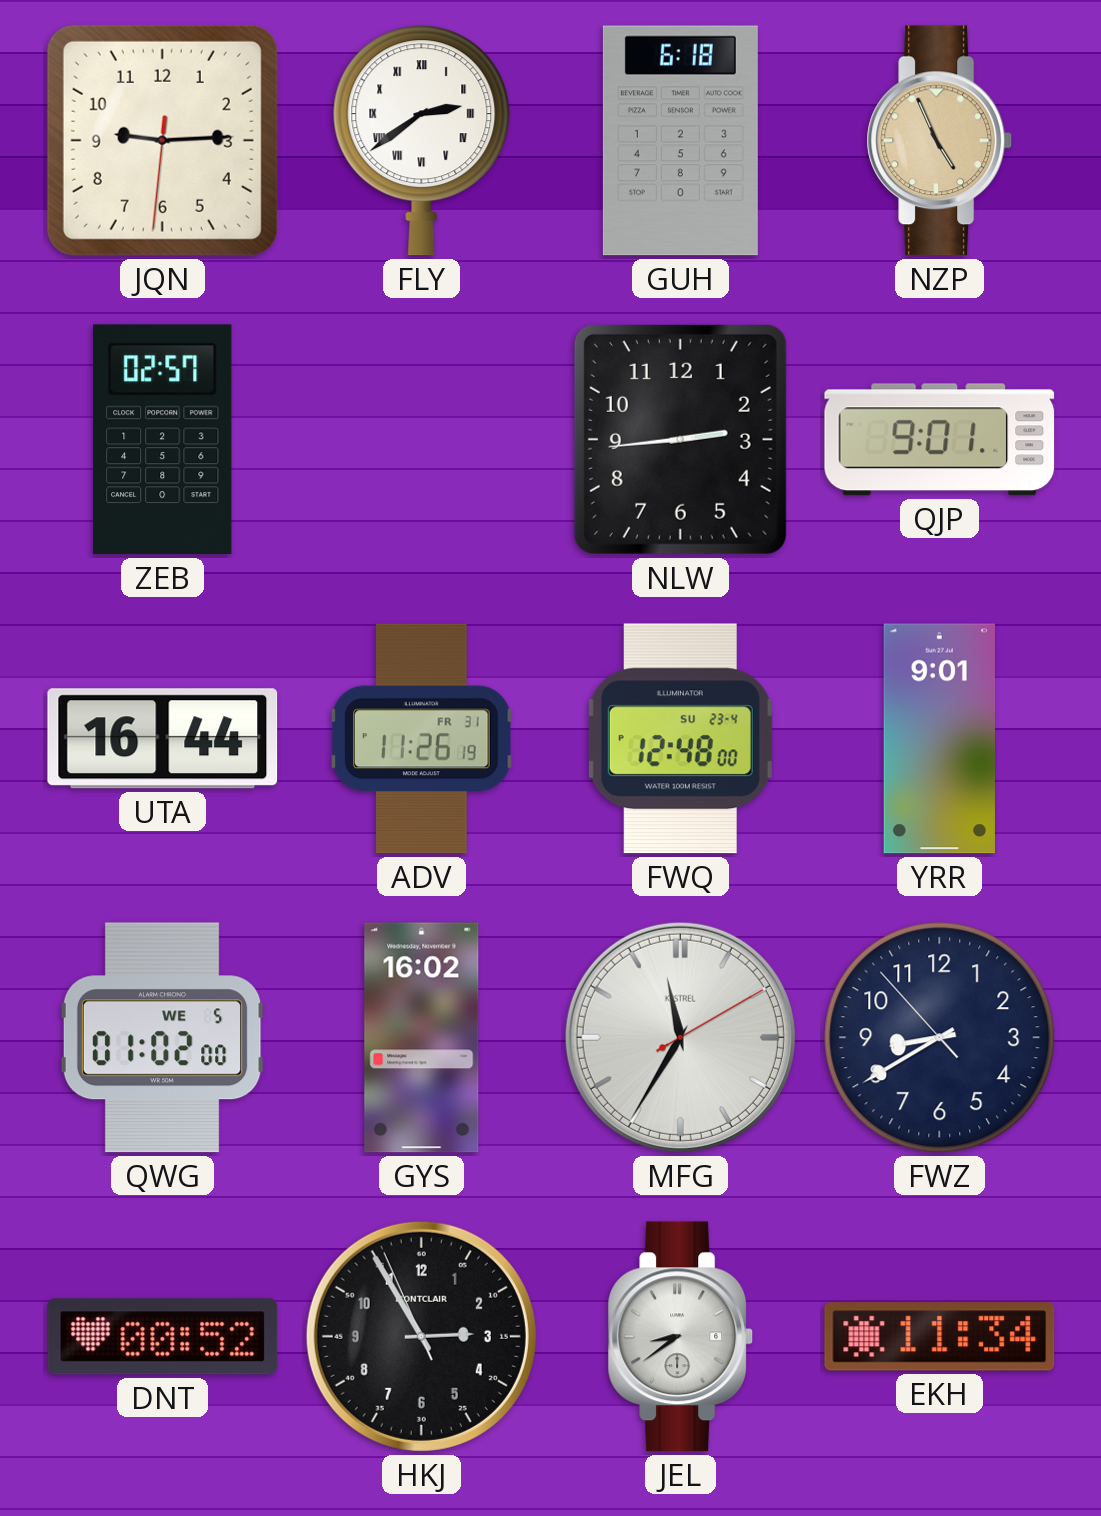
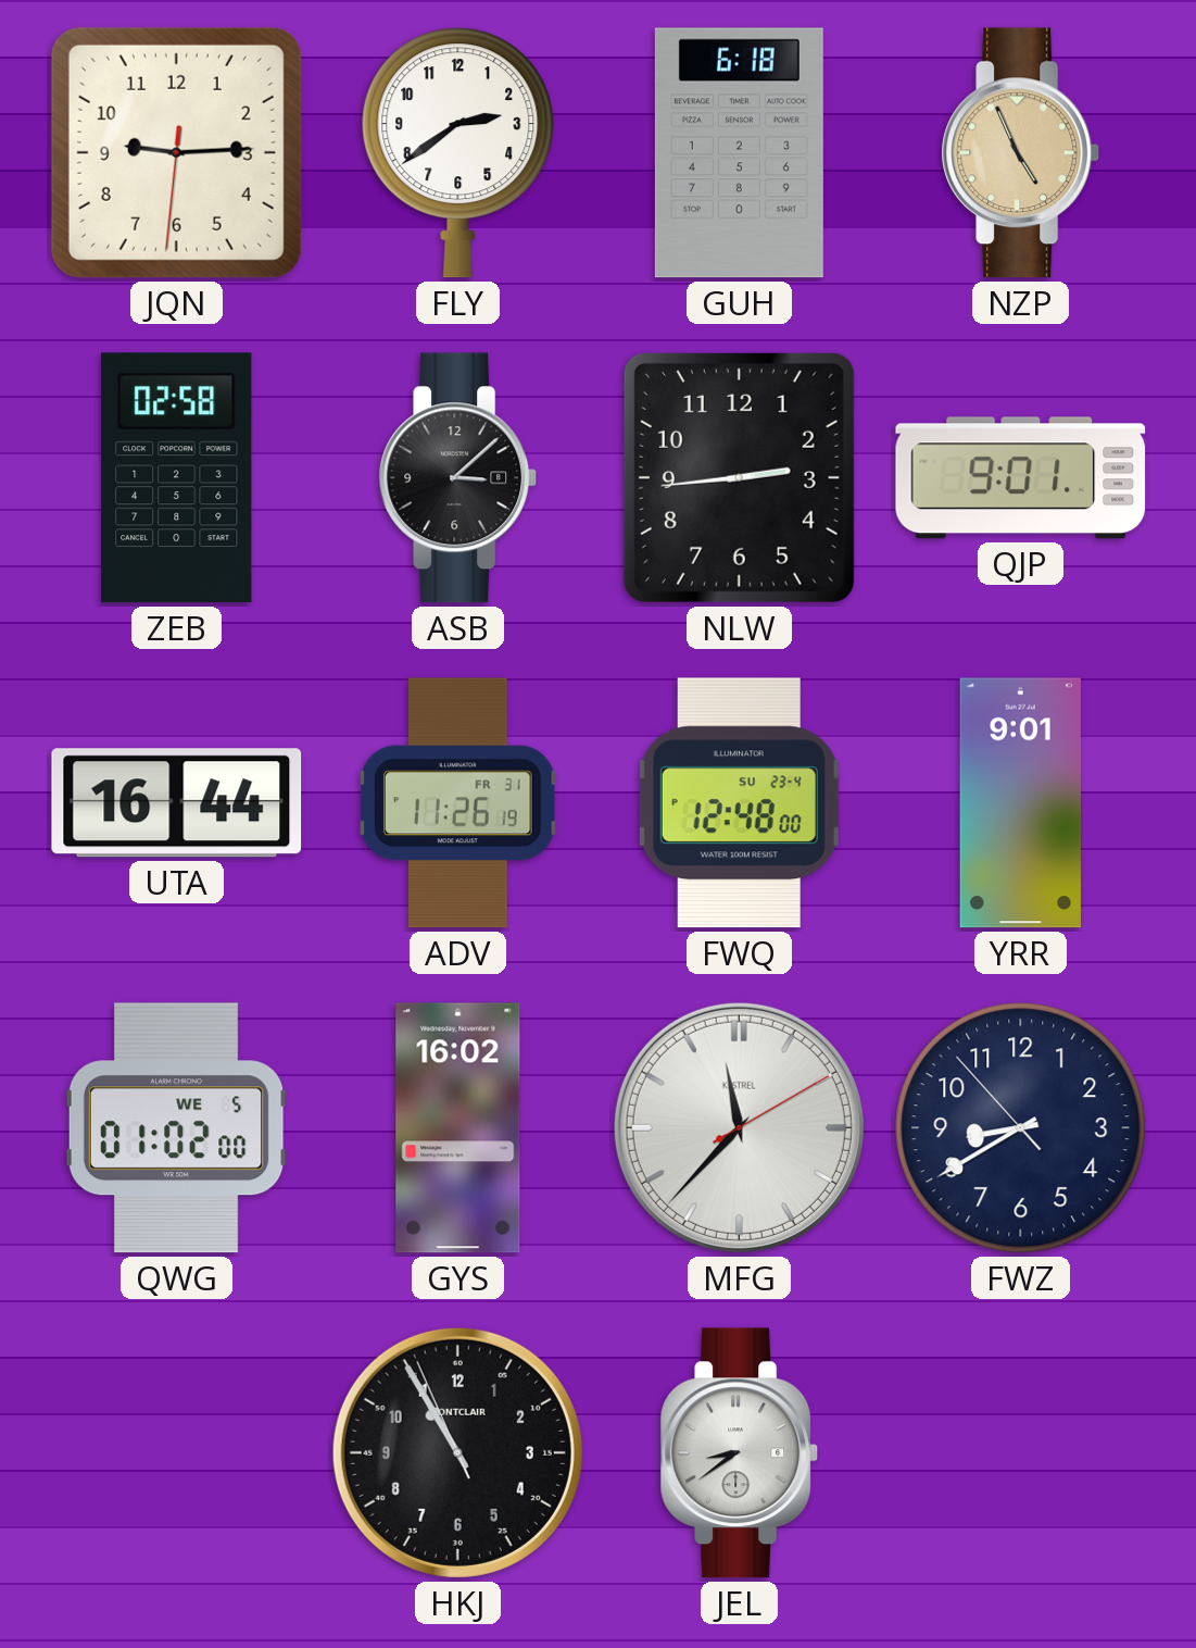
FLY numerals: Roman -> Arabic
ZEB: 02:57 -> 02:58
ASB: none -> 3:08
MFG: 11:35 -> 11:37
DNT: 00:52 -> none
HKJ: 2:54 -> 10:54
EKH: 11:34 -> none
